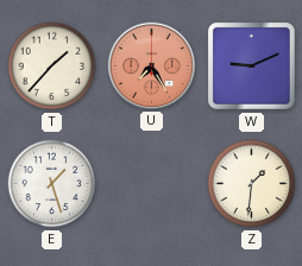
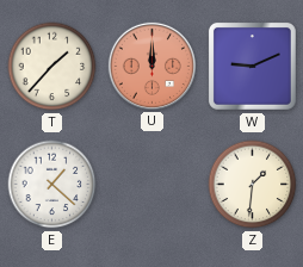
U: 7:25 -> 12:00
E: 1:27 -> 1:22
